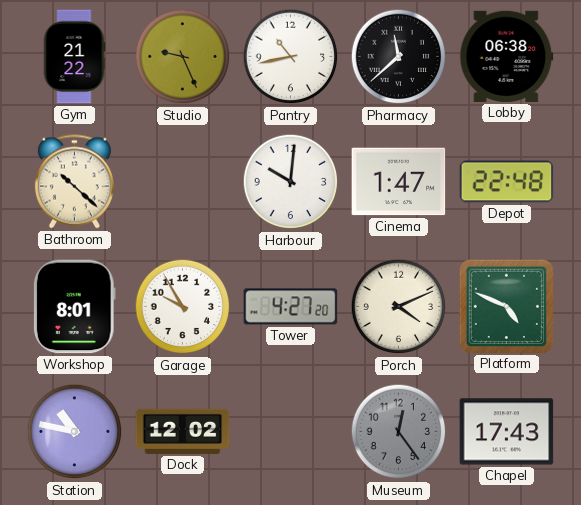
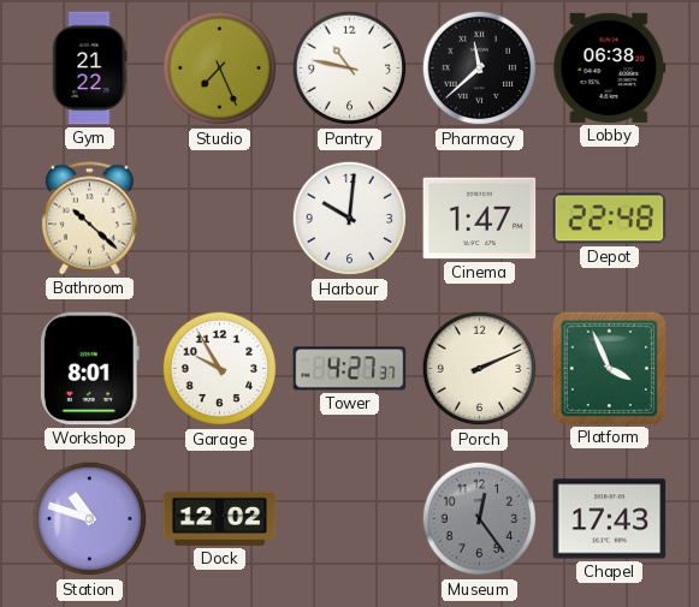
Studio: 9:26 -> 7:26
Pantry: 10:43 -> 10:47
Tower: 4:27:20 -> 4:27:37
Porch: 4:11 -> 2:11
Platform: 4:49 -> 3:56
Station: 10:47 -> 10:48
